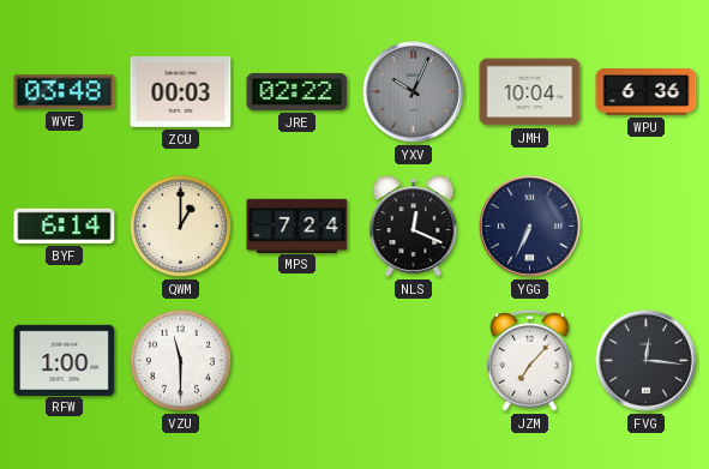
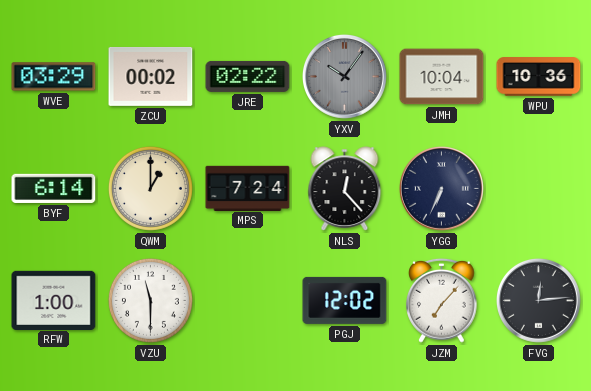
WVE: 03:48 -> 03:29
ZCU: 00:03 -> 00:02
YXV: 10:04 -> 10:06
WPU: 6:36 -> 10:36
NLS: 12:19 -> 12:23
PGJ: none -> 12:02
FVG: 12:16 -> 12:14
